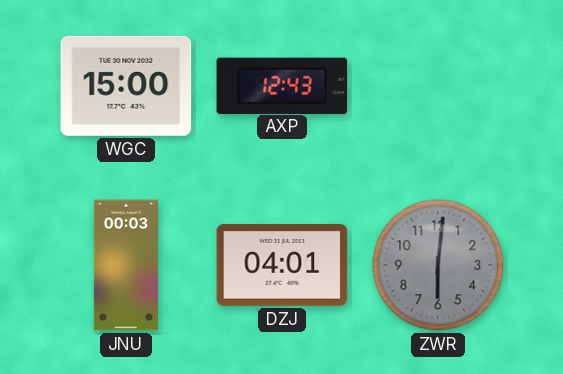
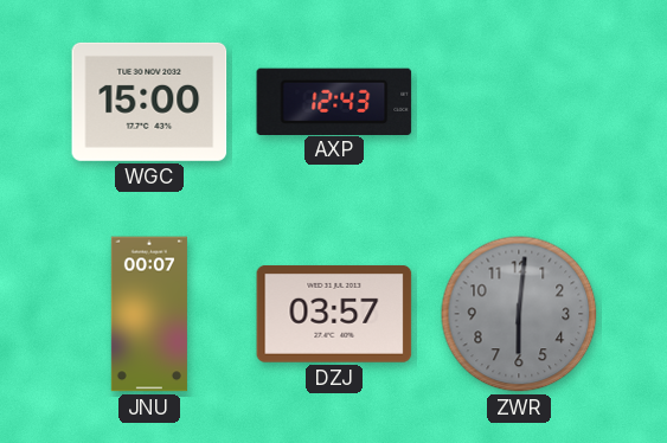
JNU: 00:03 -> 00:07
DZJ: 04:01 -> 03:57
